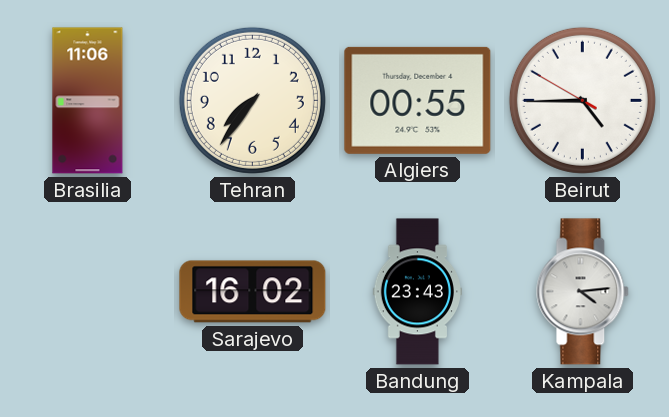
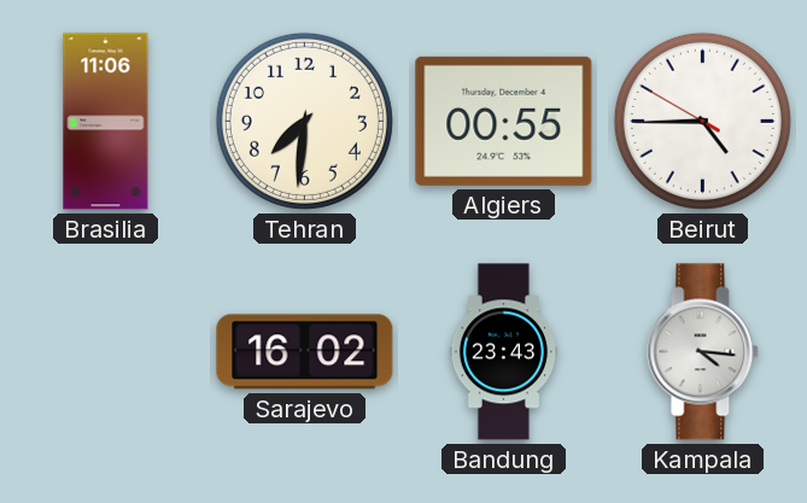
Tehran: 7:36 -> 7:31
Kampala: 4:14 -> 4:16
